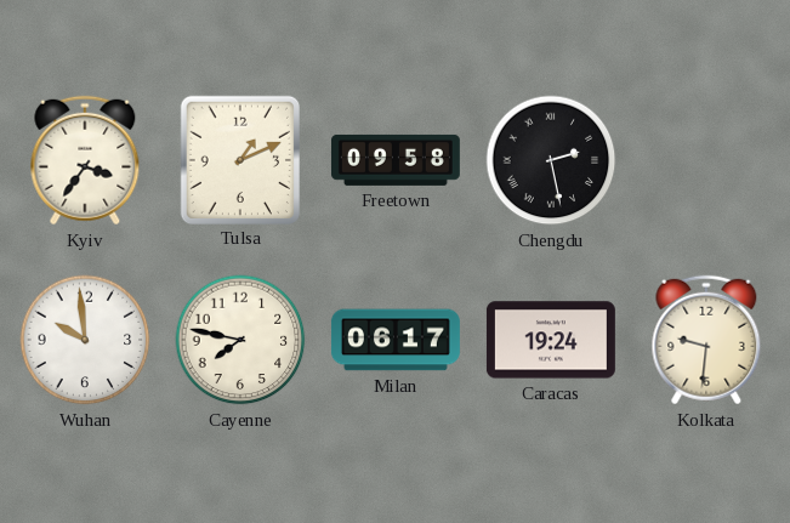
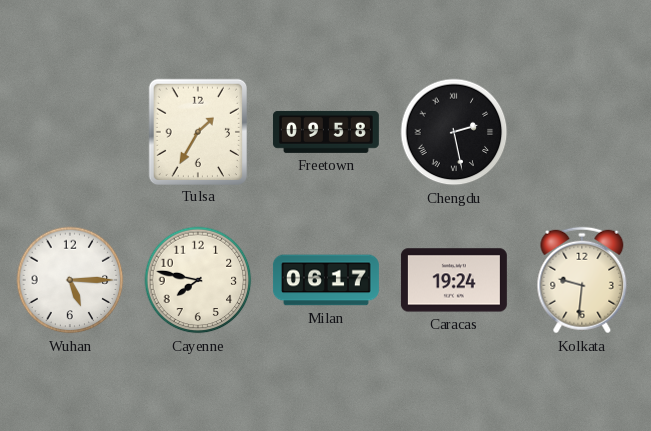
Kyiv: 3:36 -> none
Tulsa: 1:11 -> 1:35
Wuhan: 9:59 -> 5:15
